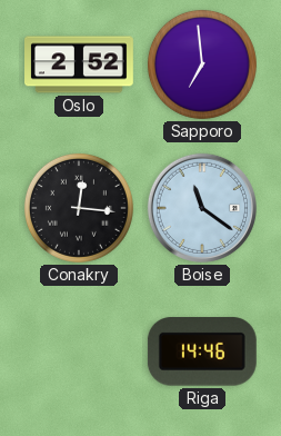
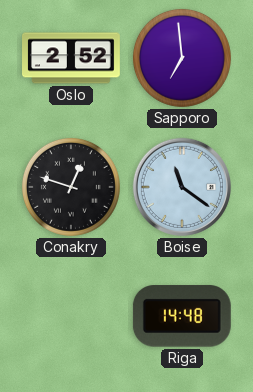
Conakry: 12:16 -> 12:48
Riga: 14:46 -> 14:48
